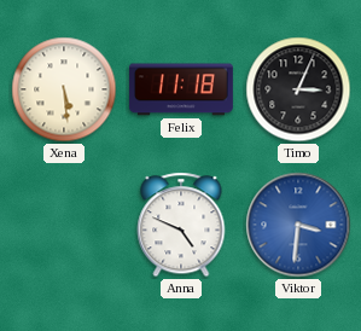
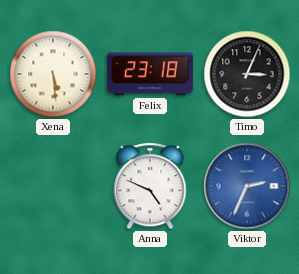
Felix: 11:18 -> 23:18
Viktor: 3:31 -> 2:34
